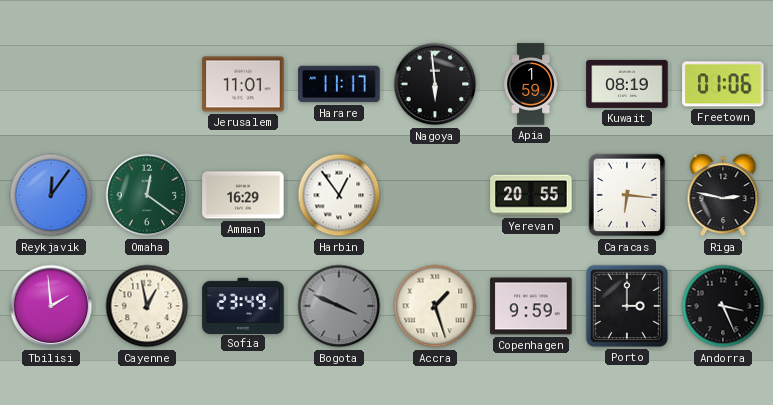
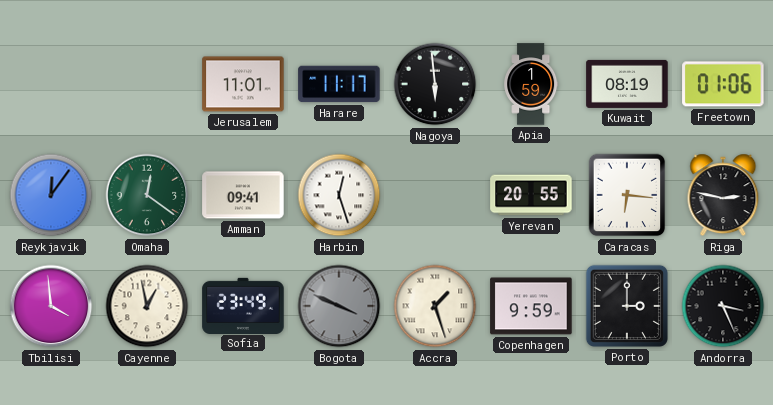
Amman: 16:29 -> 09:41
Harbin: 12:54 -> 12:27
Tbilisi: 1:59 -> 3:59
